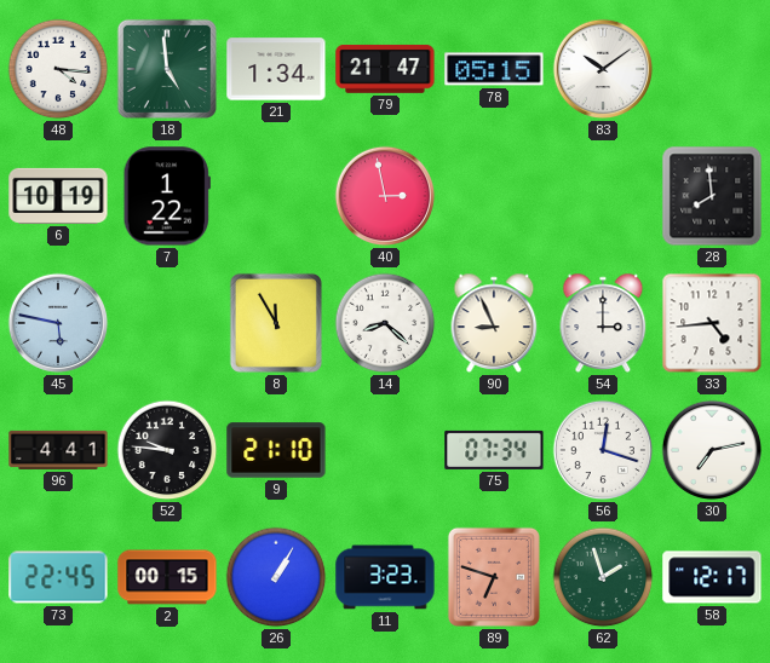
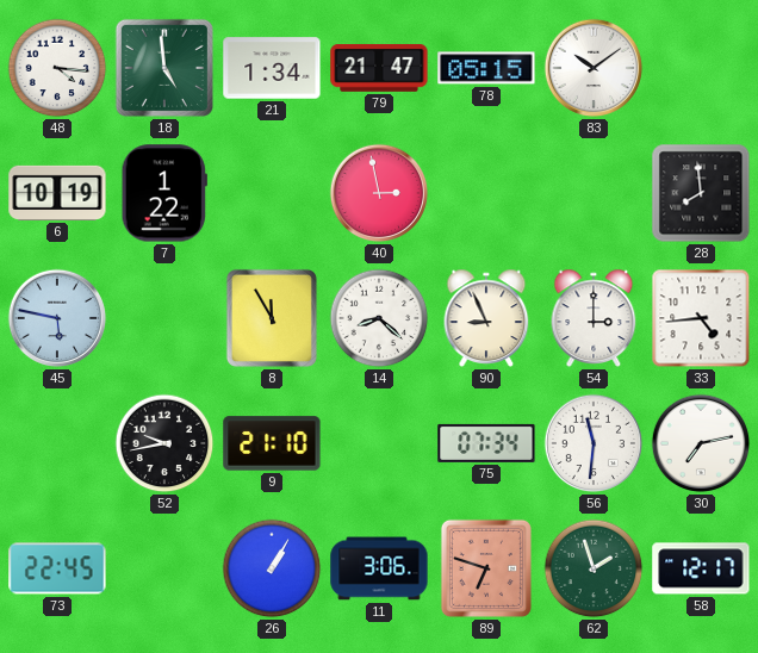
96: 4:41 -> none
52: 9:46 -> 9:43
56: 12:18 -> 11:31
2: 00:15 -> none
11: 3:23 -> 3:06
